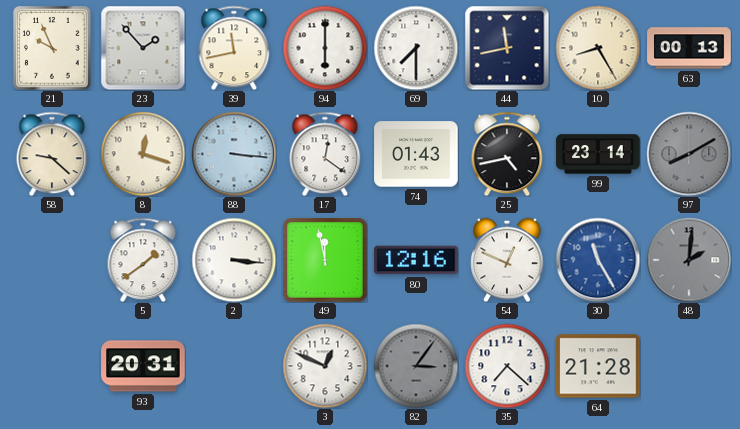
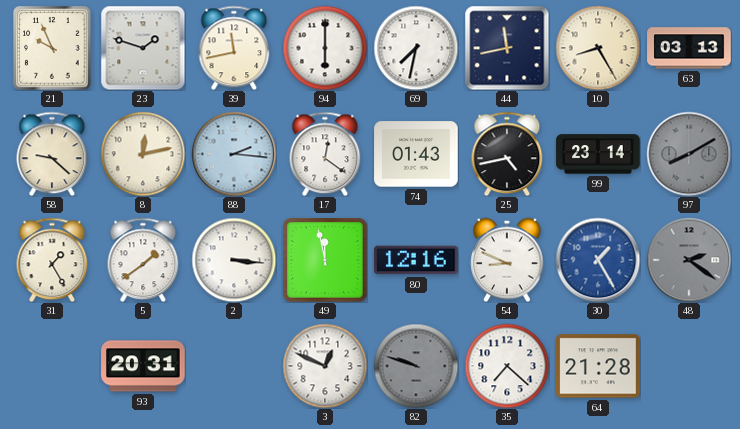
23: 1:53 -> 1:48
69: 7:30 -> 7:32
63: 00:13 -> 03:13
8: 12:18 -> 12:13
88: 3:16 -> 2:16
31: none -> 1:25
54: 12:49 -> 8:49
30: 11:25 -> 1:25
48: 2:01 -> 2:21
82: 3:06 -> 9:48
